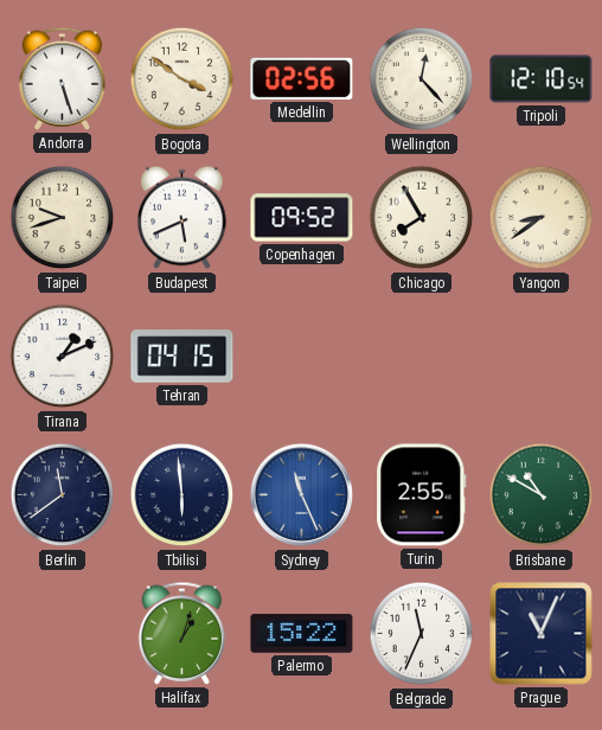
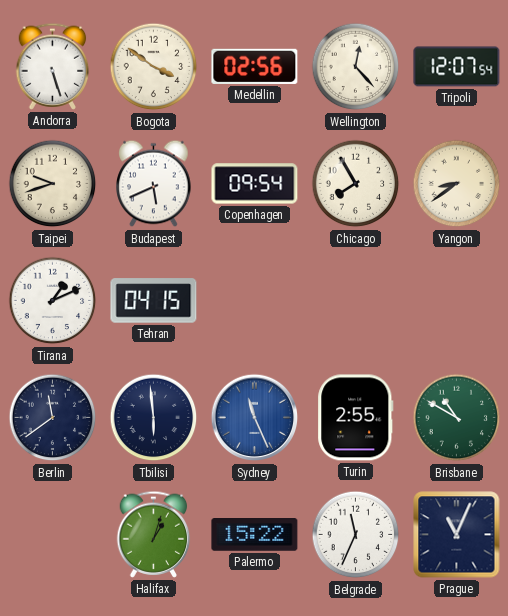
Tripoli: 12:10 -> 12:07
Copenhagen: 09:52 -> 09:54
